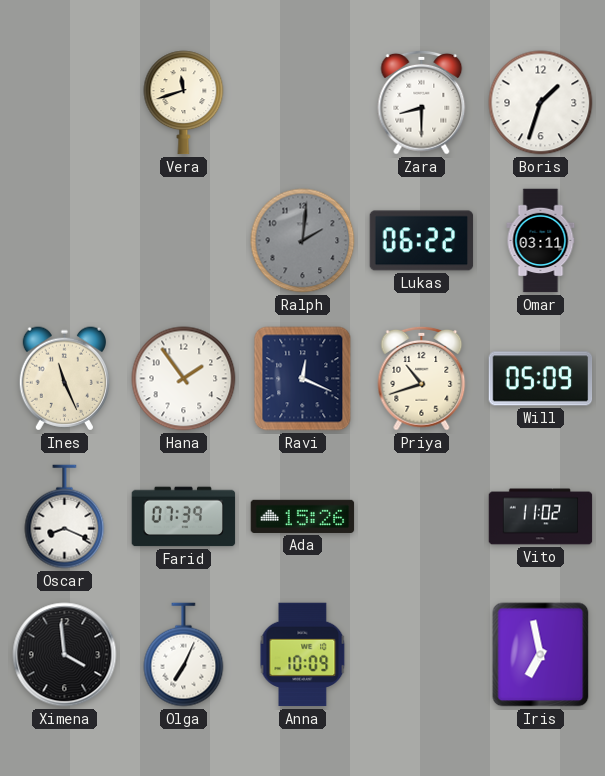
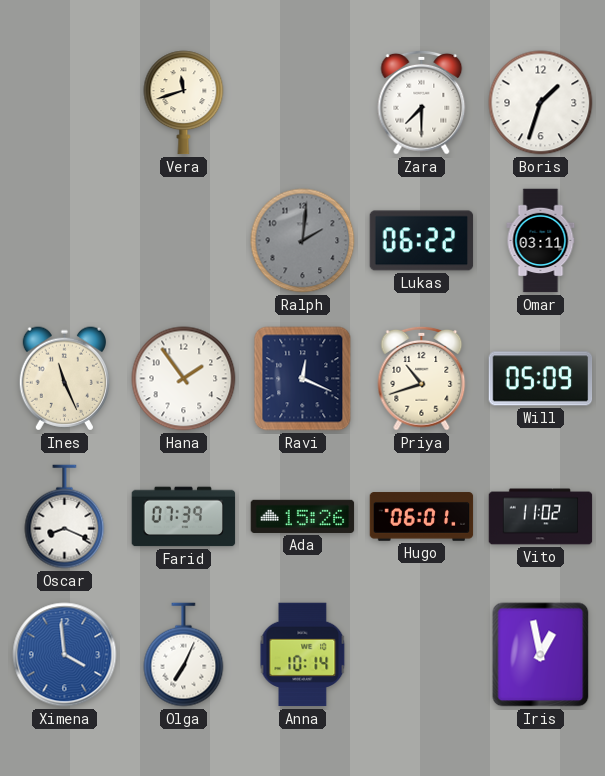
Zara: 8:30 -> 7:30
Hugo: none -> 06:01
Ximena dial: black -> blue
Anna: 10:09 -> 10:14
Iris: 6:58 -> 12:58
